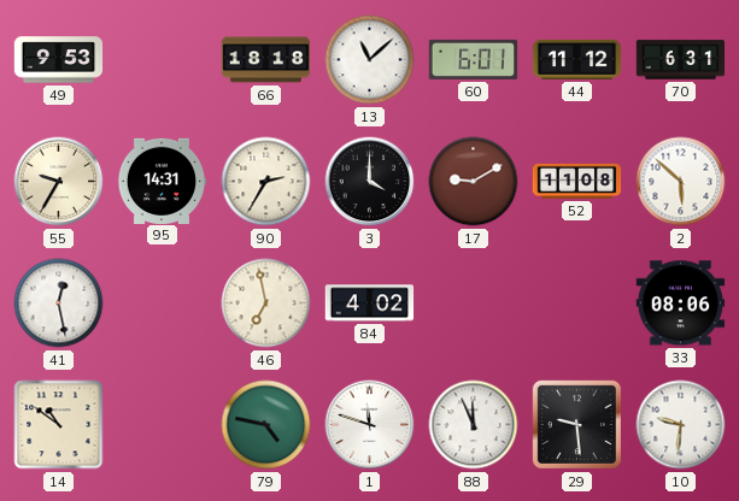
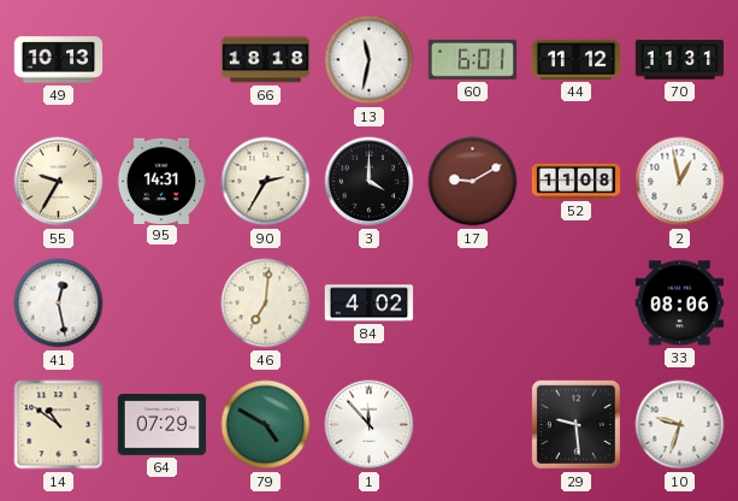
49: 9:53 -> 10:13
13: 11:08 -> 11:32
70: 6:31 -> 11:31
2: 5:52 -> 12:58
46: 6:58 -> 7:01
64: none -> 07:29
79: 4:47 -> 4:50
1: 11:48 -> 11:53
88: 11:56 -> none
10: 9:31 -> 9:33
